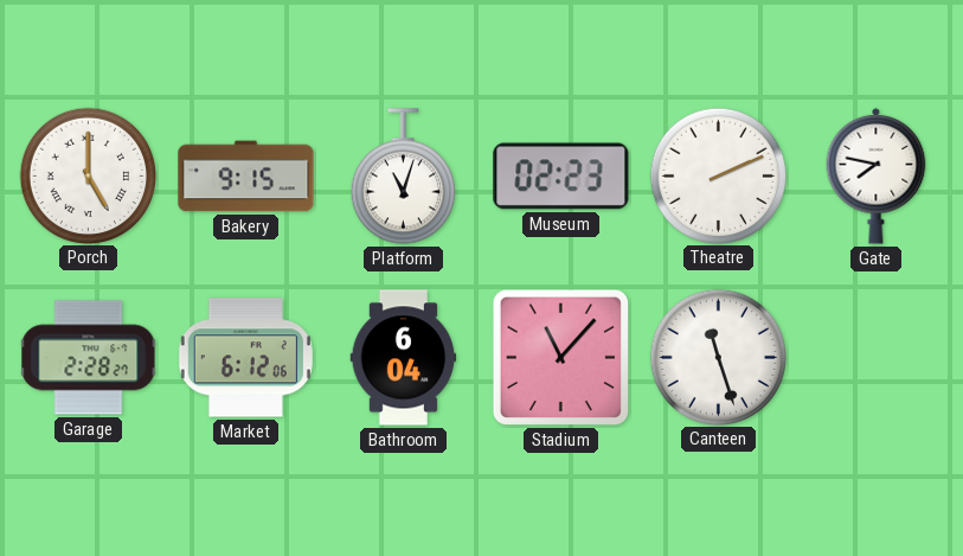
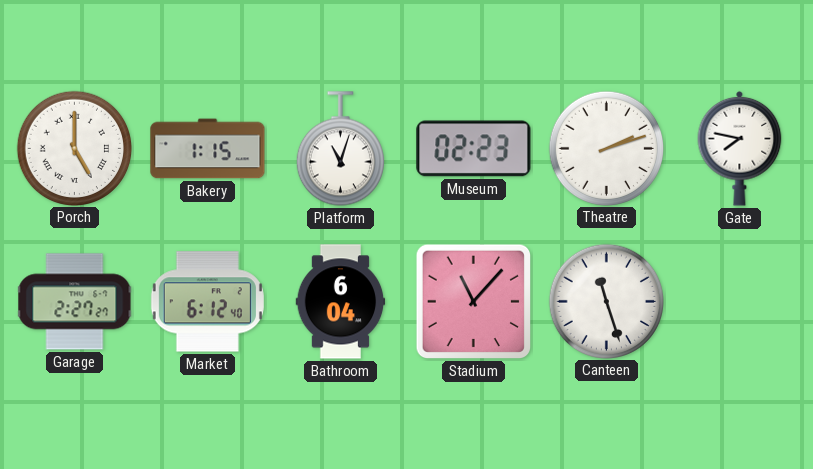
Bakery: 9:15 -> 1:15
Theatre: 2:11 -> 2:12
Garage: 2:28 -> 2:27
Market: 6:12:06 -> 6:12:40
